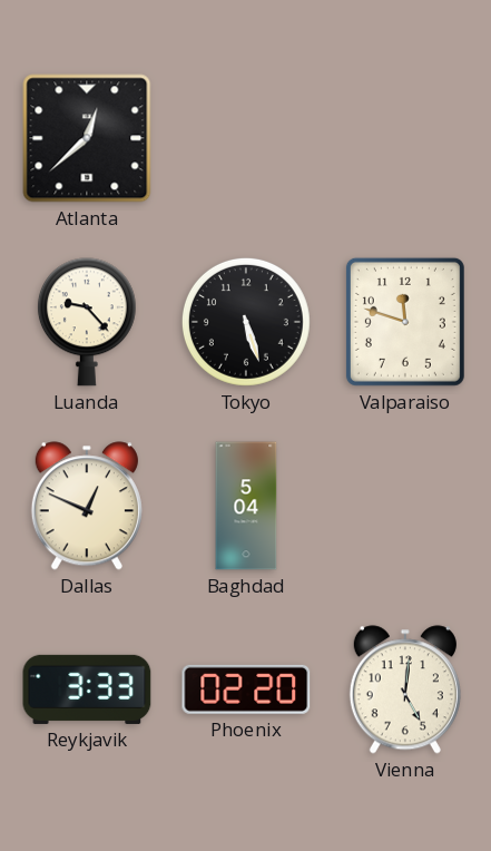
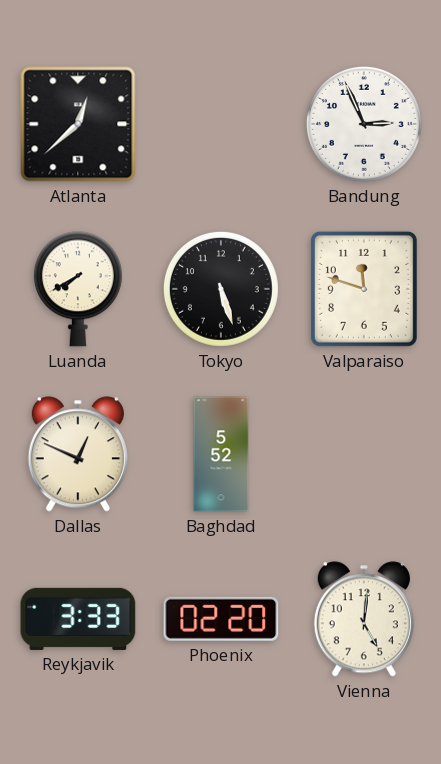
Bandung: none -> 2:56
Luanda: 9:23 -> 7:40
Baghdad: 5:04 -> 5:52
